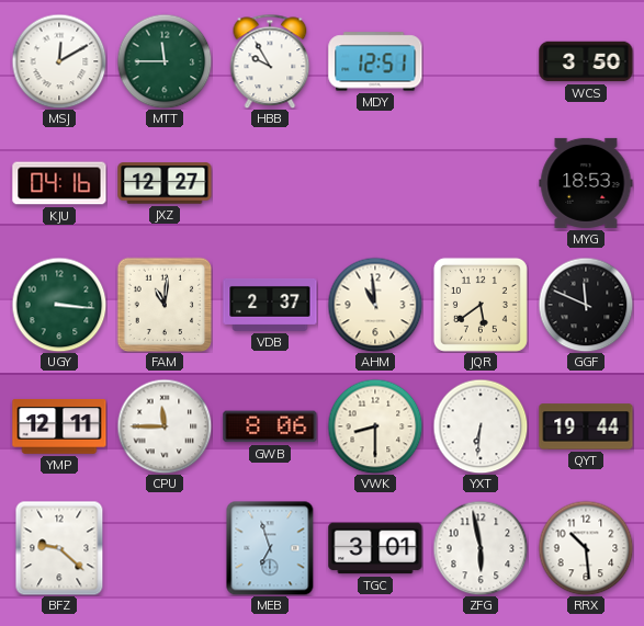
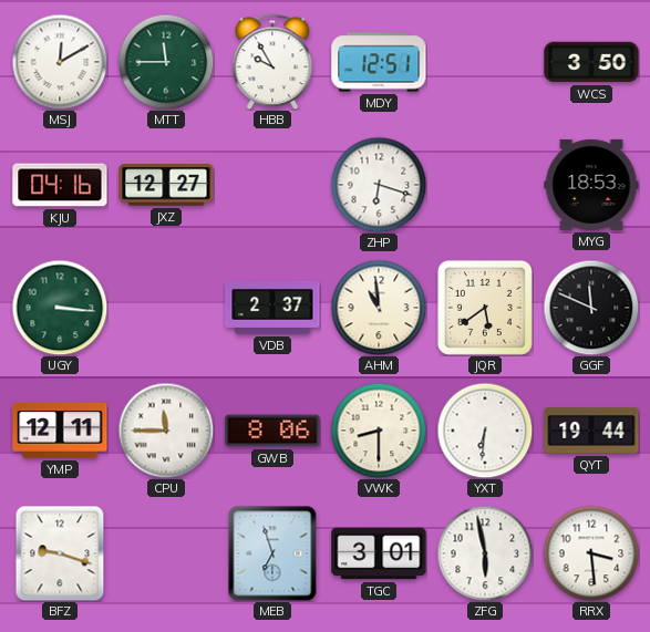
ZHP: none -> 6:18
FAM: 11:01 -> none
BFZ: 9:22 -> 9:18
RRX: 10:29 -> 3:29
